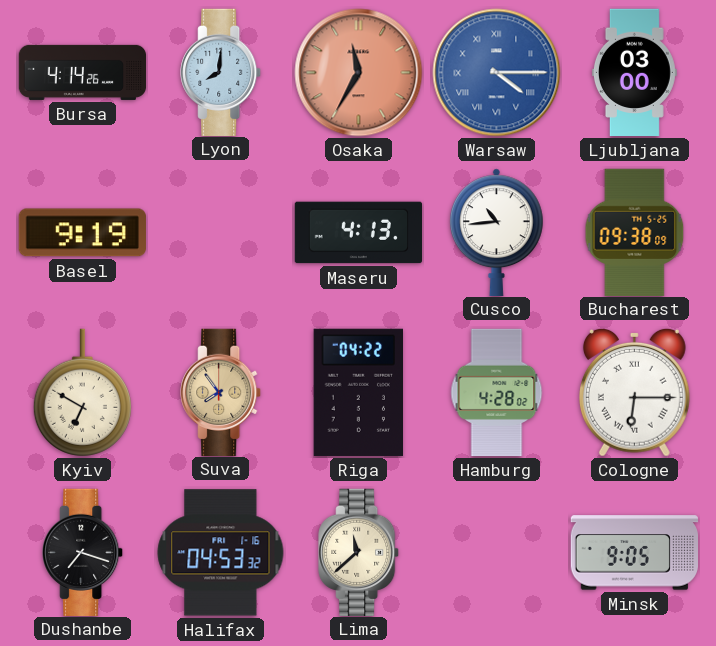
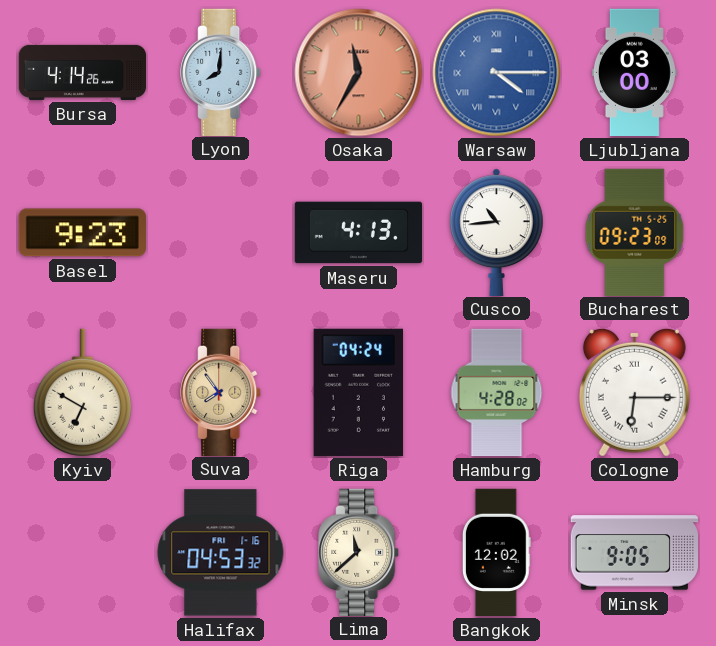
Basel: 9:19 -> 9:23
Bucharest: 09:38 -> 09:23
Riga: 04:22 -> 04:24
Dushanbe: 7:18 -> none
Bangkok: none -> 12:02
